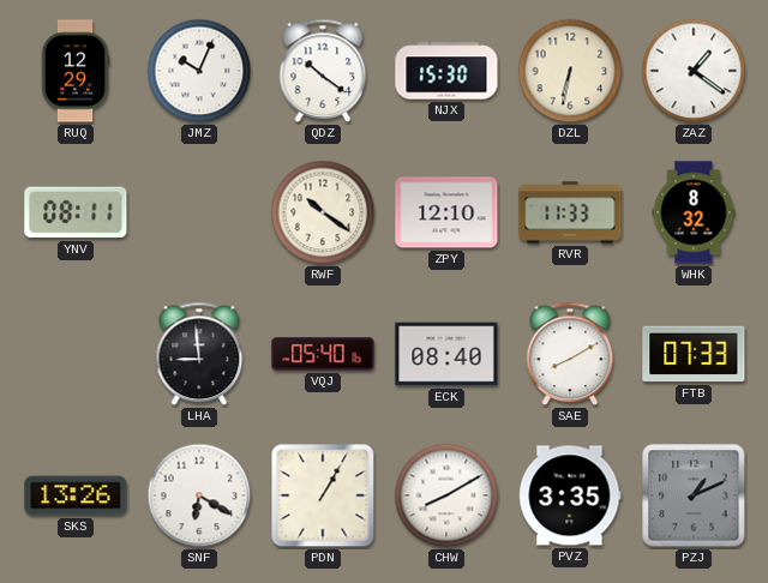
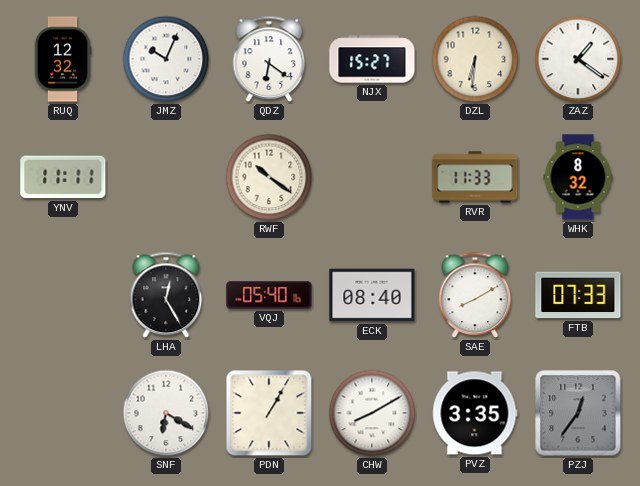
RUQ: 12:29 -> 12:32
QDZ: 10:21 -> 6:21
NJX: 15:30 -> 15:27
DZL: 6:32 -> 6:31
YNV: 08:11 -> 11:11
ZPY: 12:10 -> none
LHA: 8:59 -> 12:25
SKS: 13:26 -> none
PZJ: 1:11 -> 12:36
